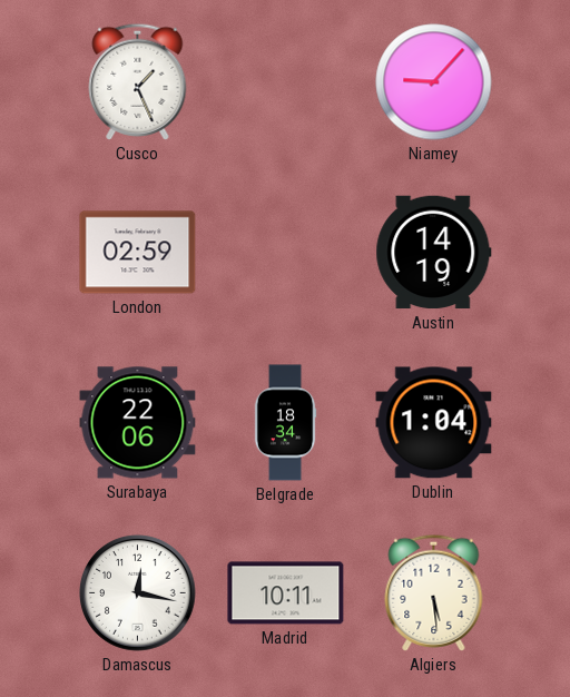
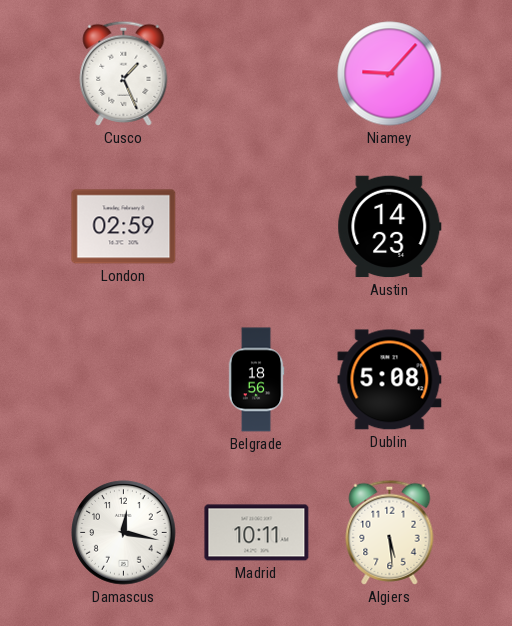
Austin: 14:19 -> 14:23
Surabaya: 22:06 -> none
Belgrade: 18:34 -> 18:56
Dublin: 1:04 -> 5:08
